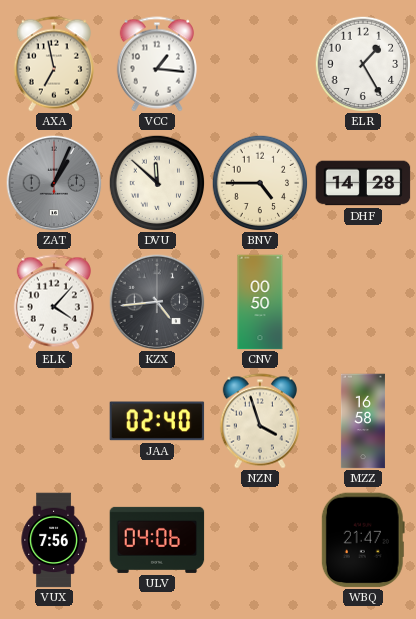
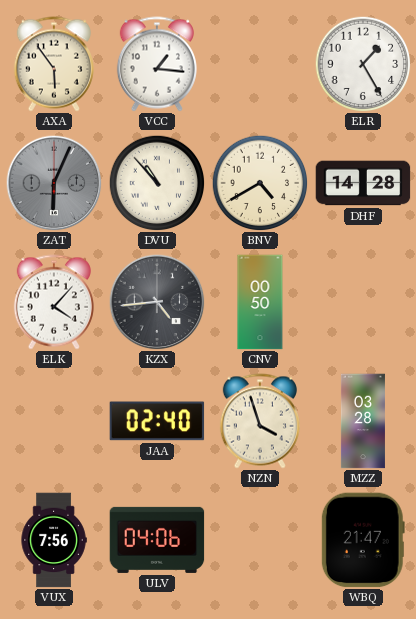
AXA: 6:58 -> 5:54
ZAT: 1:04 -> 6:04
DVU: 11:52 -> 10:53
BNV: 4:45 -> 4:40
MZZ: 16:58 -> 03:28
